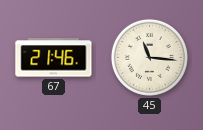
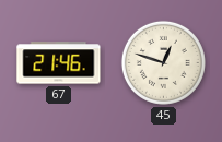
45: 11:16 -> 12:48
